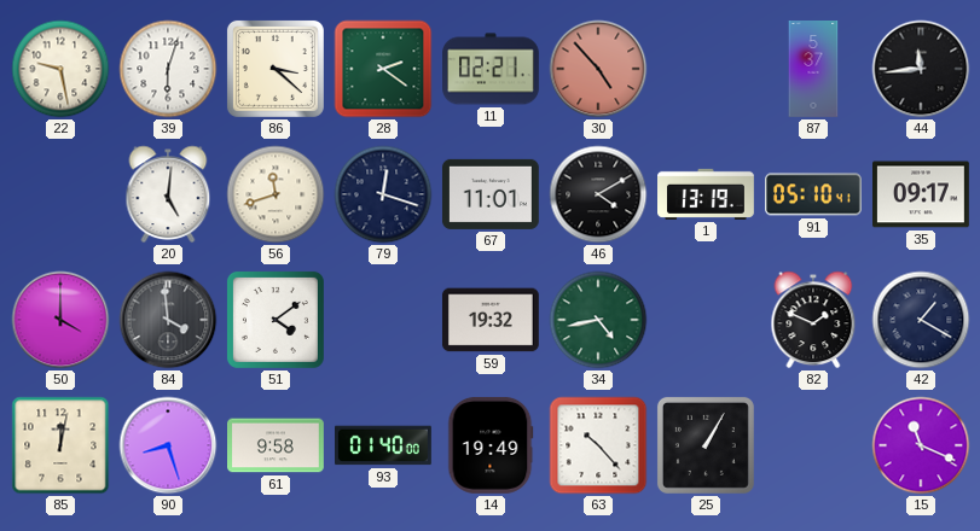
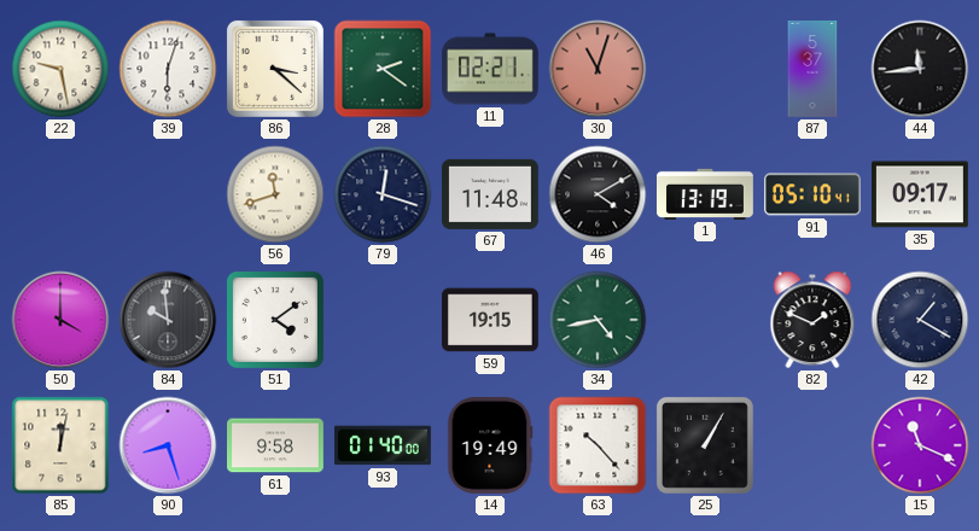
30: 4:53 -> 11:03
20: 5:01 -> none
67: 11:01 -> 11:48
84: 3:59 -> 9:59
59: 19:32 -> 19:15
